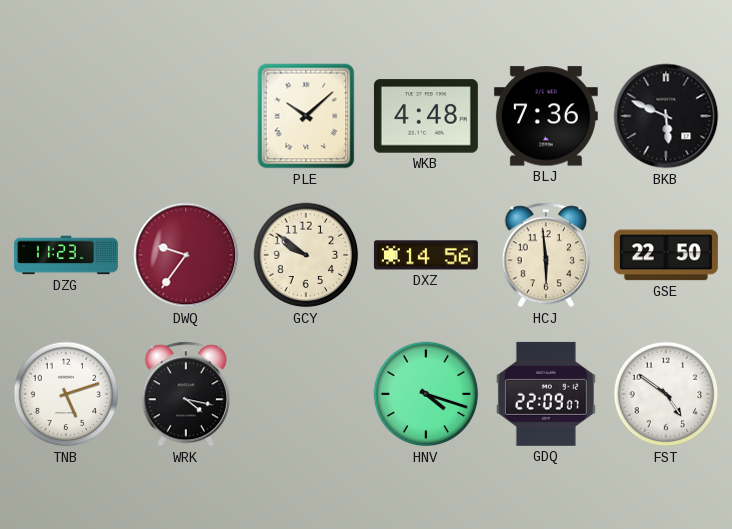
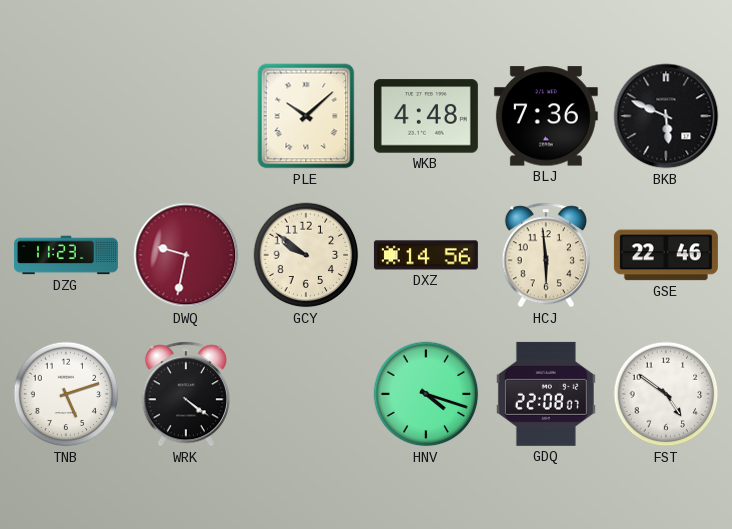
DWQ: 9:36 -> 9:32
GSE: 22:50 -> 22:46
WRK: 4:17 -> 4:21
GDQ: 22:09 -> 22:08
